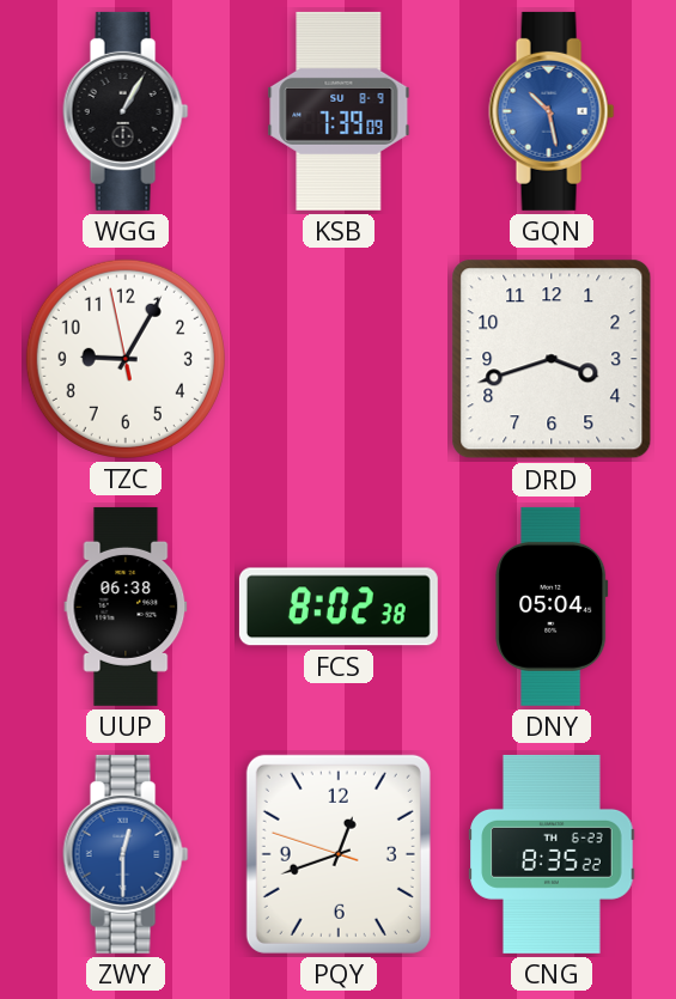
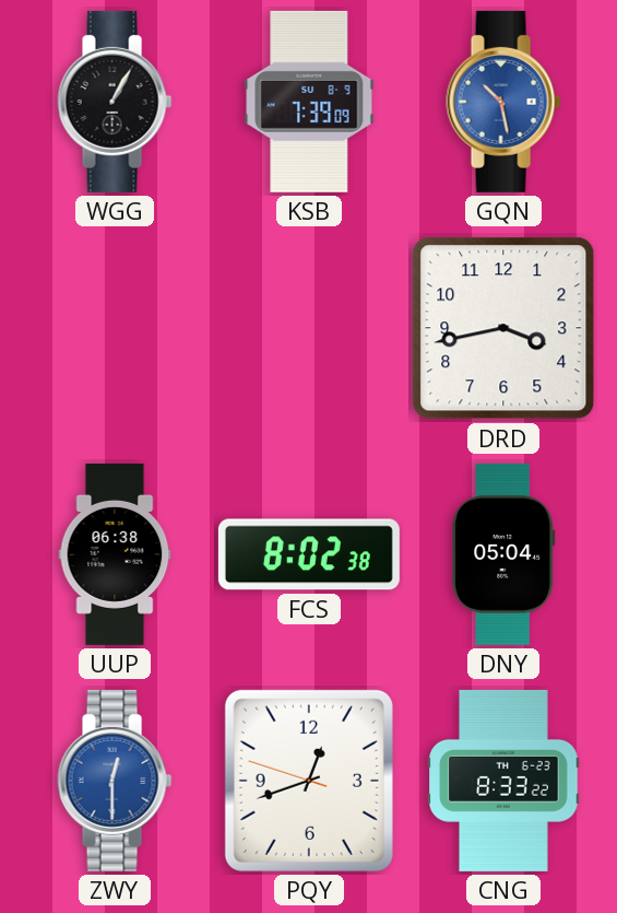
TZC: 9:04 -> none
DRD: 3:42 -> 3:43
CNG: 8:35 -> 8:33
